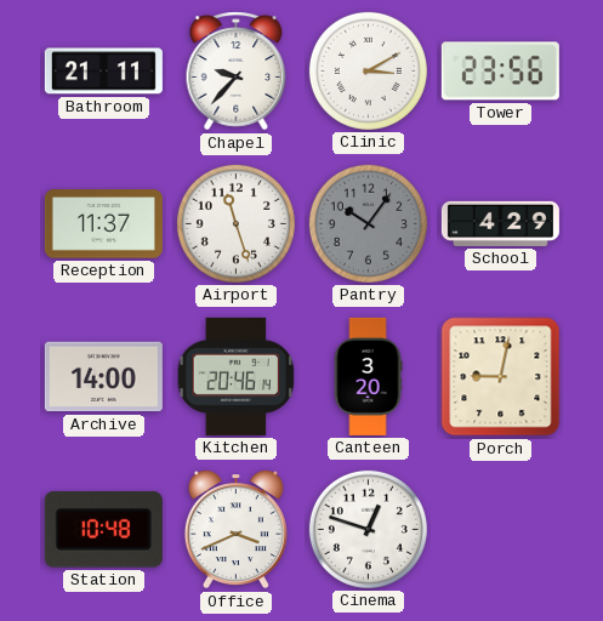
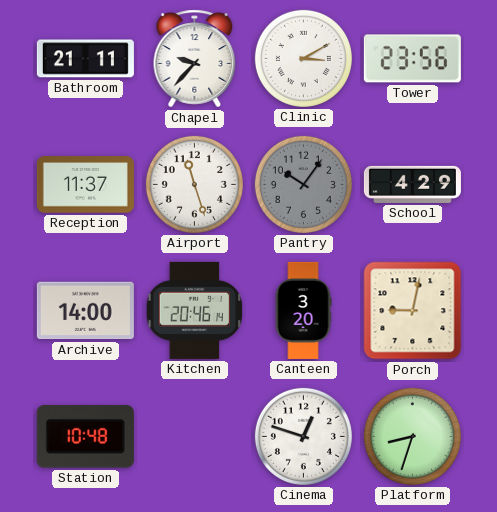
Office: 3:41 -> none
Platform: none -> 8:33
